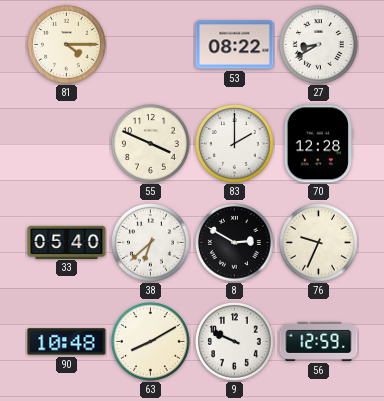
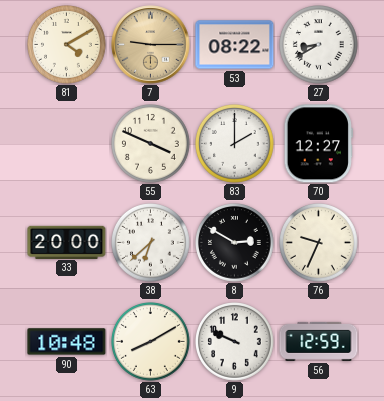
81: 4:15 -> 4:10
7: none -> 9:15
70: 12:28 -> 12:27
33: 05:40 -> 20:00
